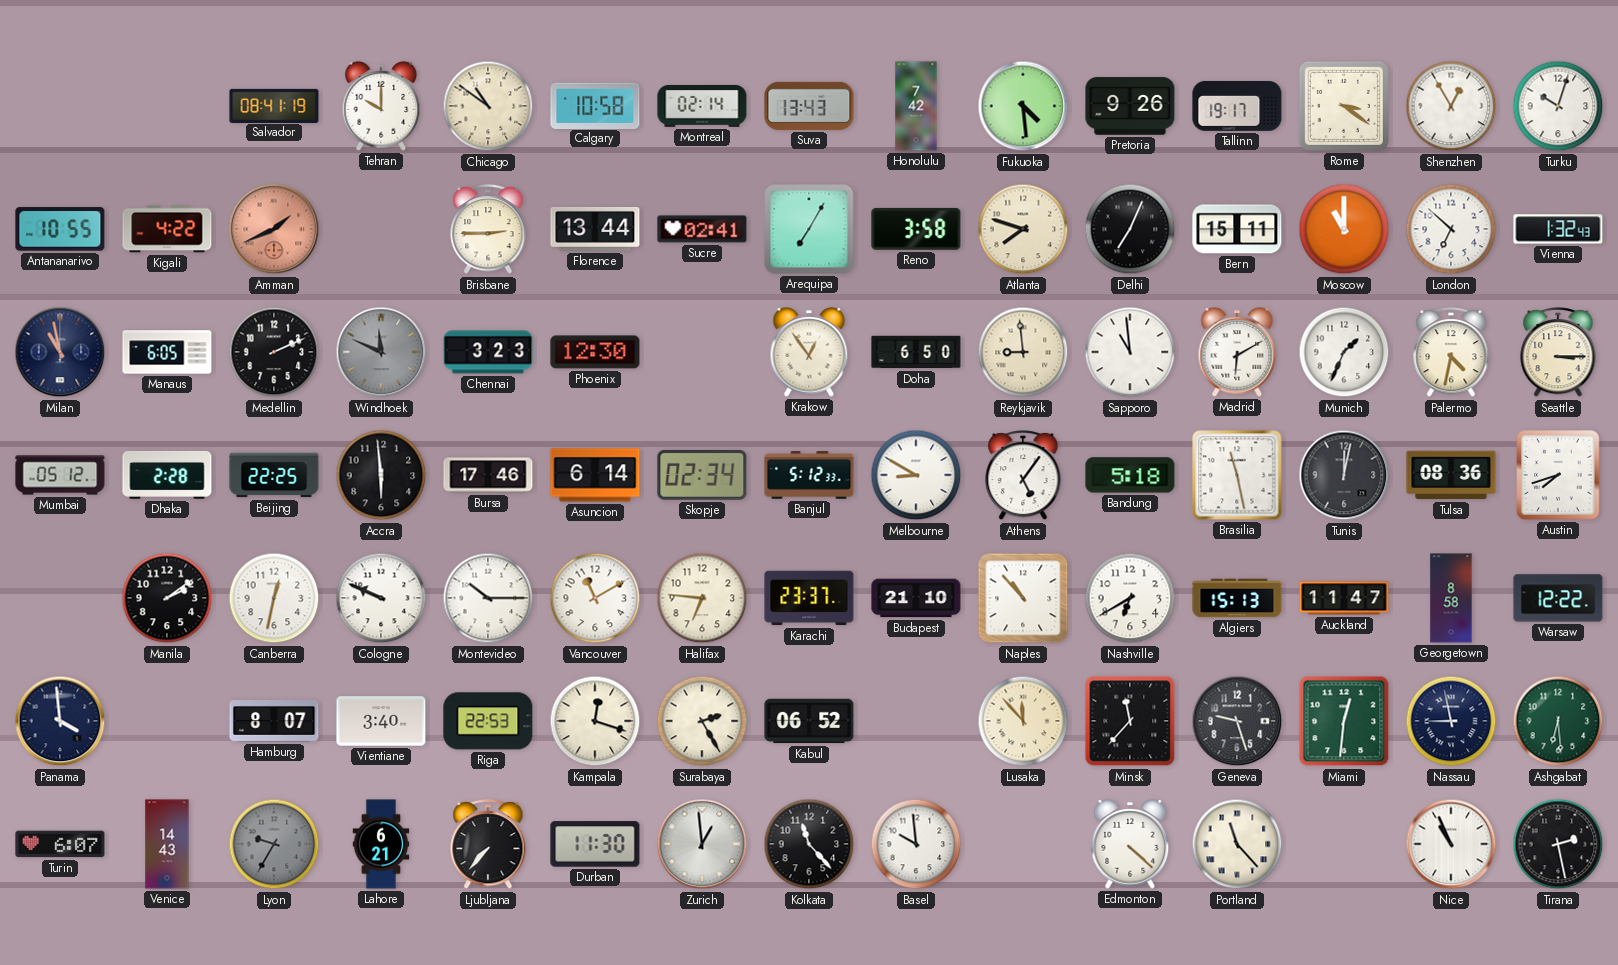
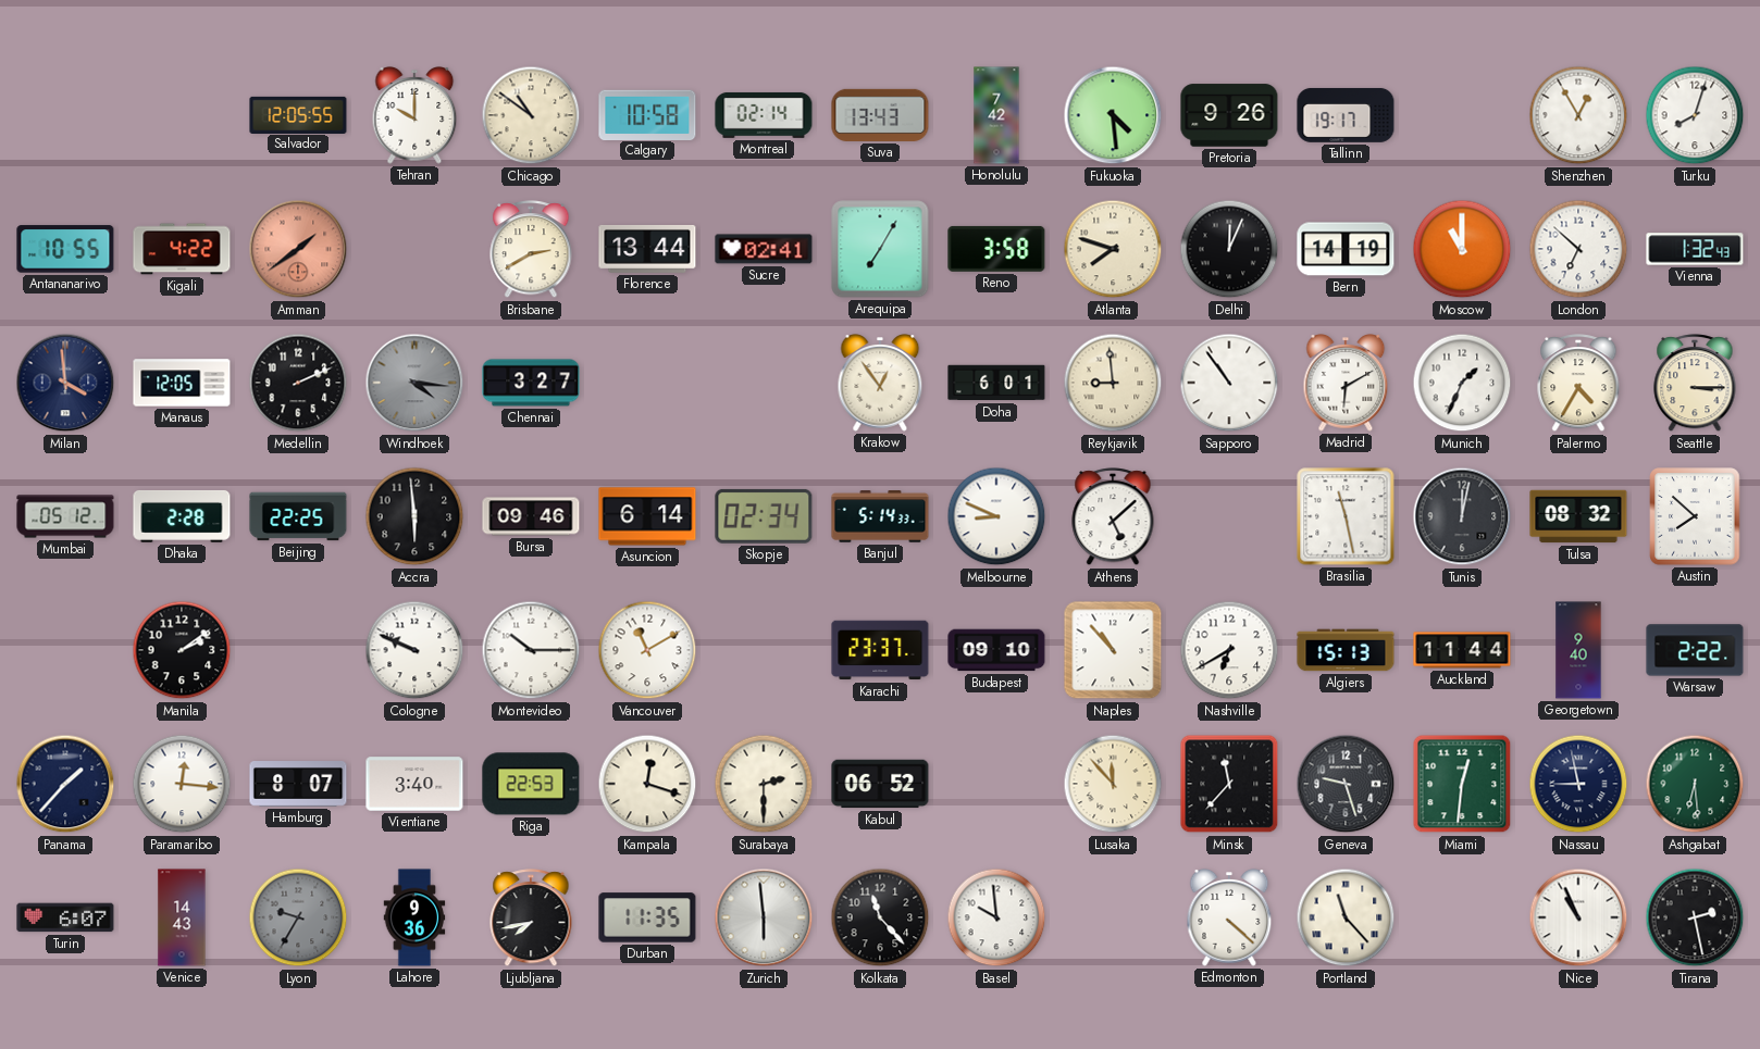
Salvador: 08:41 -> 12:05
Rome: 3:21 -> none
Turku: 10:03 -> 8:03
Amman: 1:41 -> 1:39
Brisbane: 2:45 -> 2:40
Delhi: 7:04 -> 12:04
Bern: 15:11 -> 14:19
Milan: 10:58 -> 3:59
Manaus: 6:05 -> 12:05
Windhoek: 11:49 -> 4:16
Chennai: 3:23 -> 3:27
Phoenix: 12:30 -> none
Doha: 6:50 -> 6:01
Sapporo: 10:59 -> 10:54
Palermo: 4:32 -> 4:35
Bursa: 17:46 -> 09:46
Banjul: 5:12 -> 5:14
Melbourne: 8:50 -> 8:49
Athens: 5:06 -> 5:08
Bandung: 5:18 -> none
Tulsa: 08:36 -> 08:32
Austin: 7:42 -> 7:52
Canberra: 12:32 -> none
Halifax: 6:46 -> none
Budapest: 21:10 -> 09:10
Auckland: 11:47 -> 11:44
Georgetown: 8:58 -> 9:40
Warsaw: 12:22 -> 2:22
Panama: 3:59 -> 1:37
Paramaribo: none -> 12:16
Surabaya: 2:25 -> 2:30
Lahore: 6:21 -> 9:36
Ljubljana: 7:37 -> 7:43
Durban: 11:30 -> 11:35
Zurich: 12:59 -> 5:59
